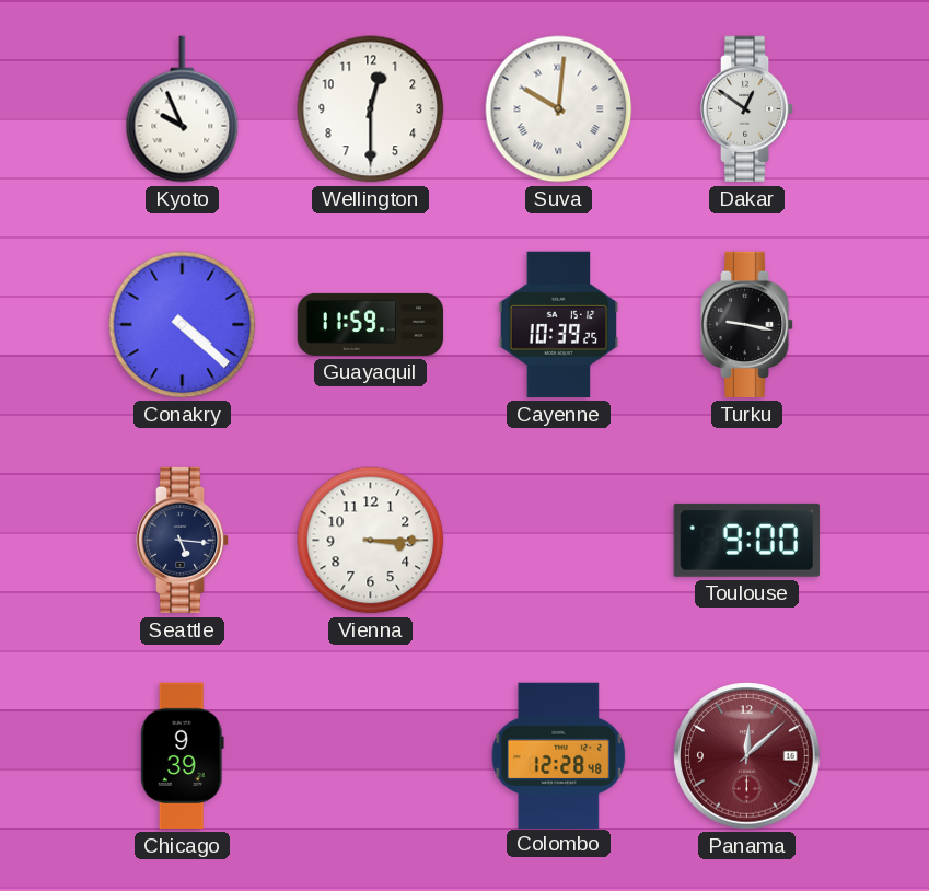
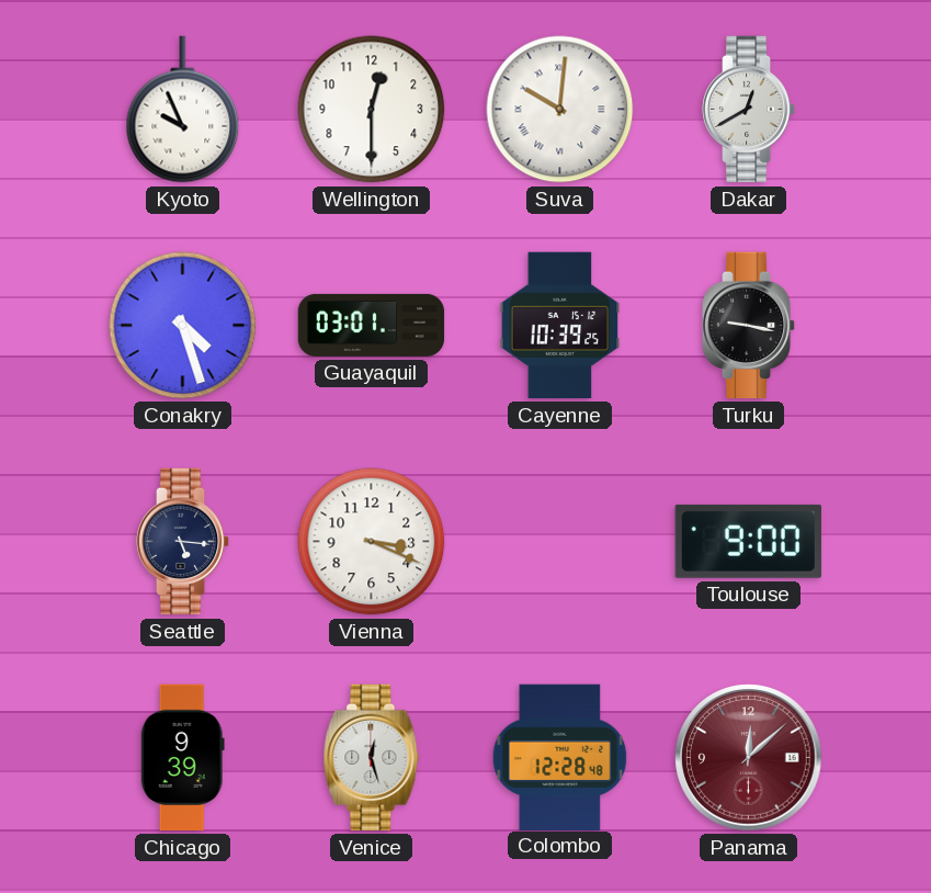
Dakar: 12:51 -> 12:40
Conakry: 4:22 -> 4:27
Guayaquil: 11:59 -> 03:01
Vienna: 3:15 -> 3:19
Venice: none -> 12:27
